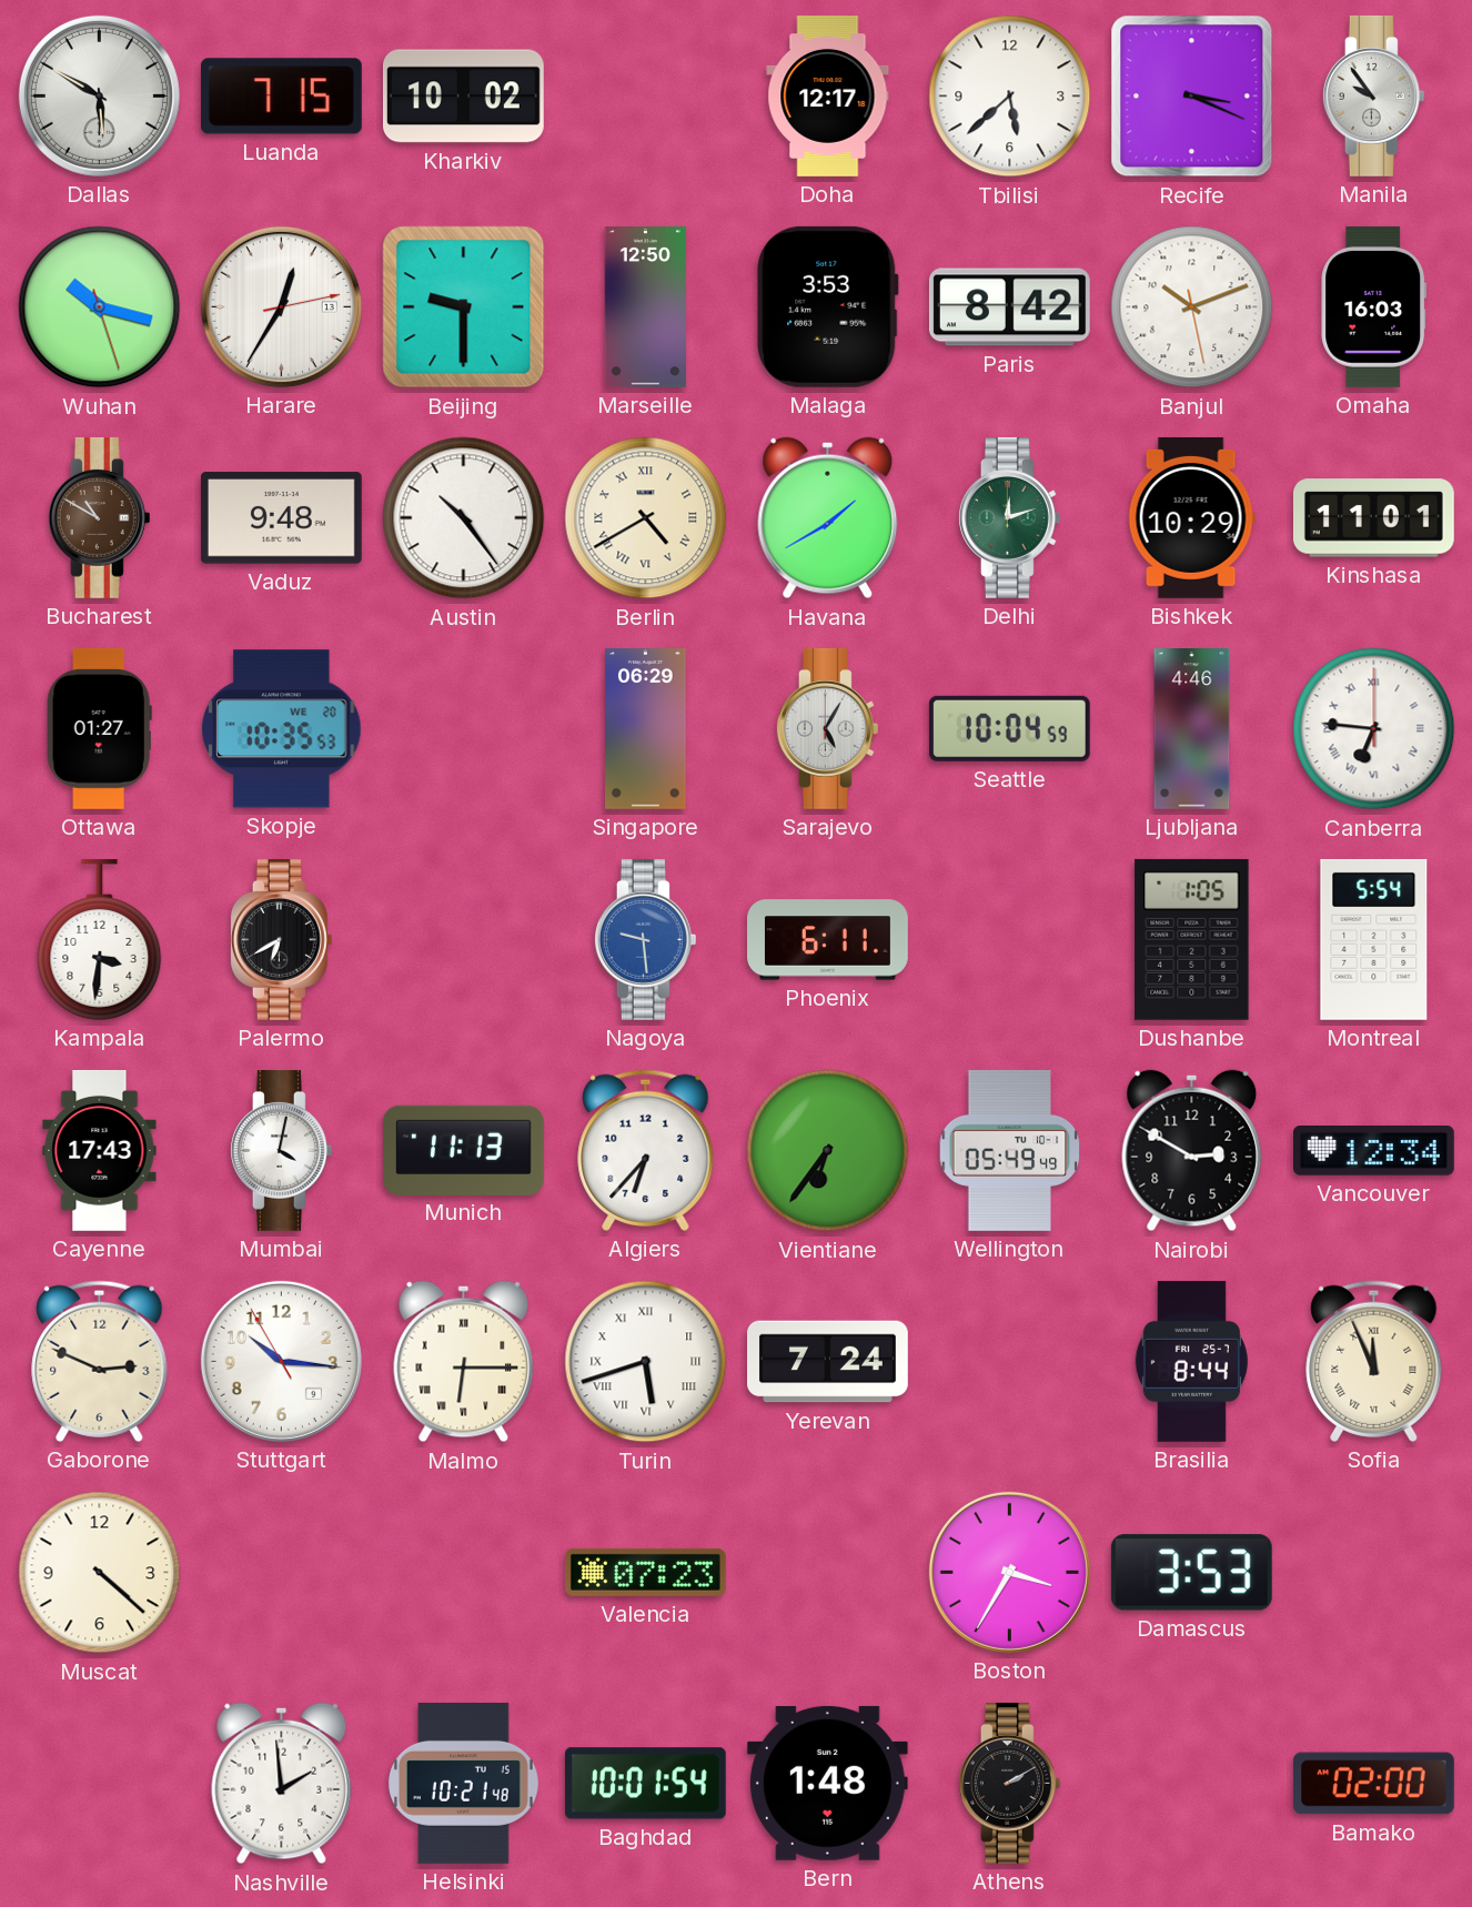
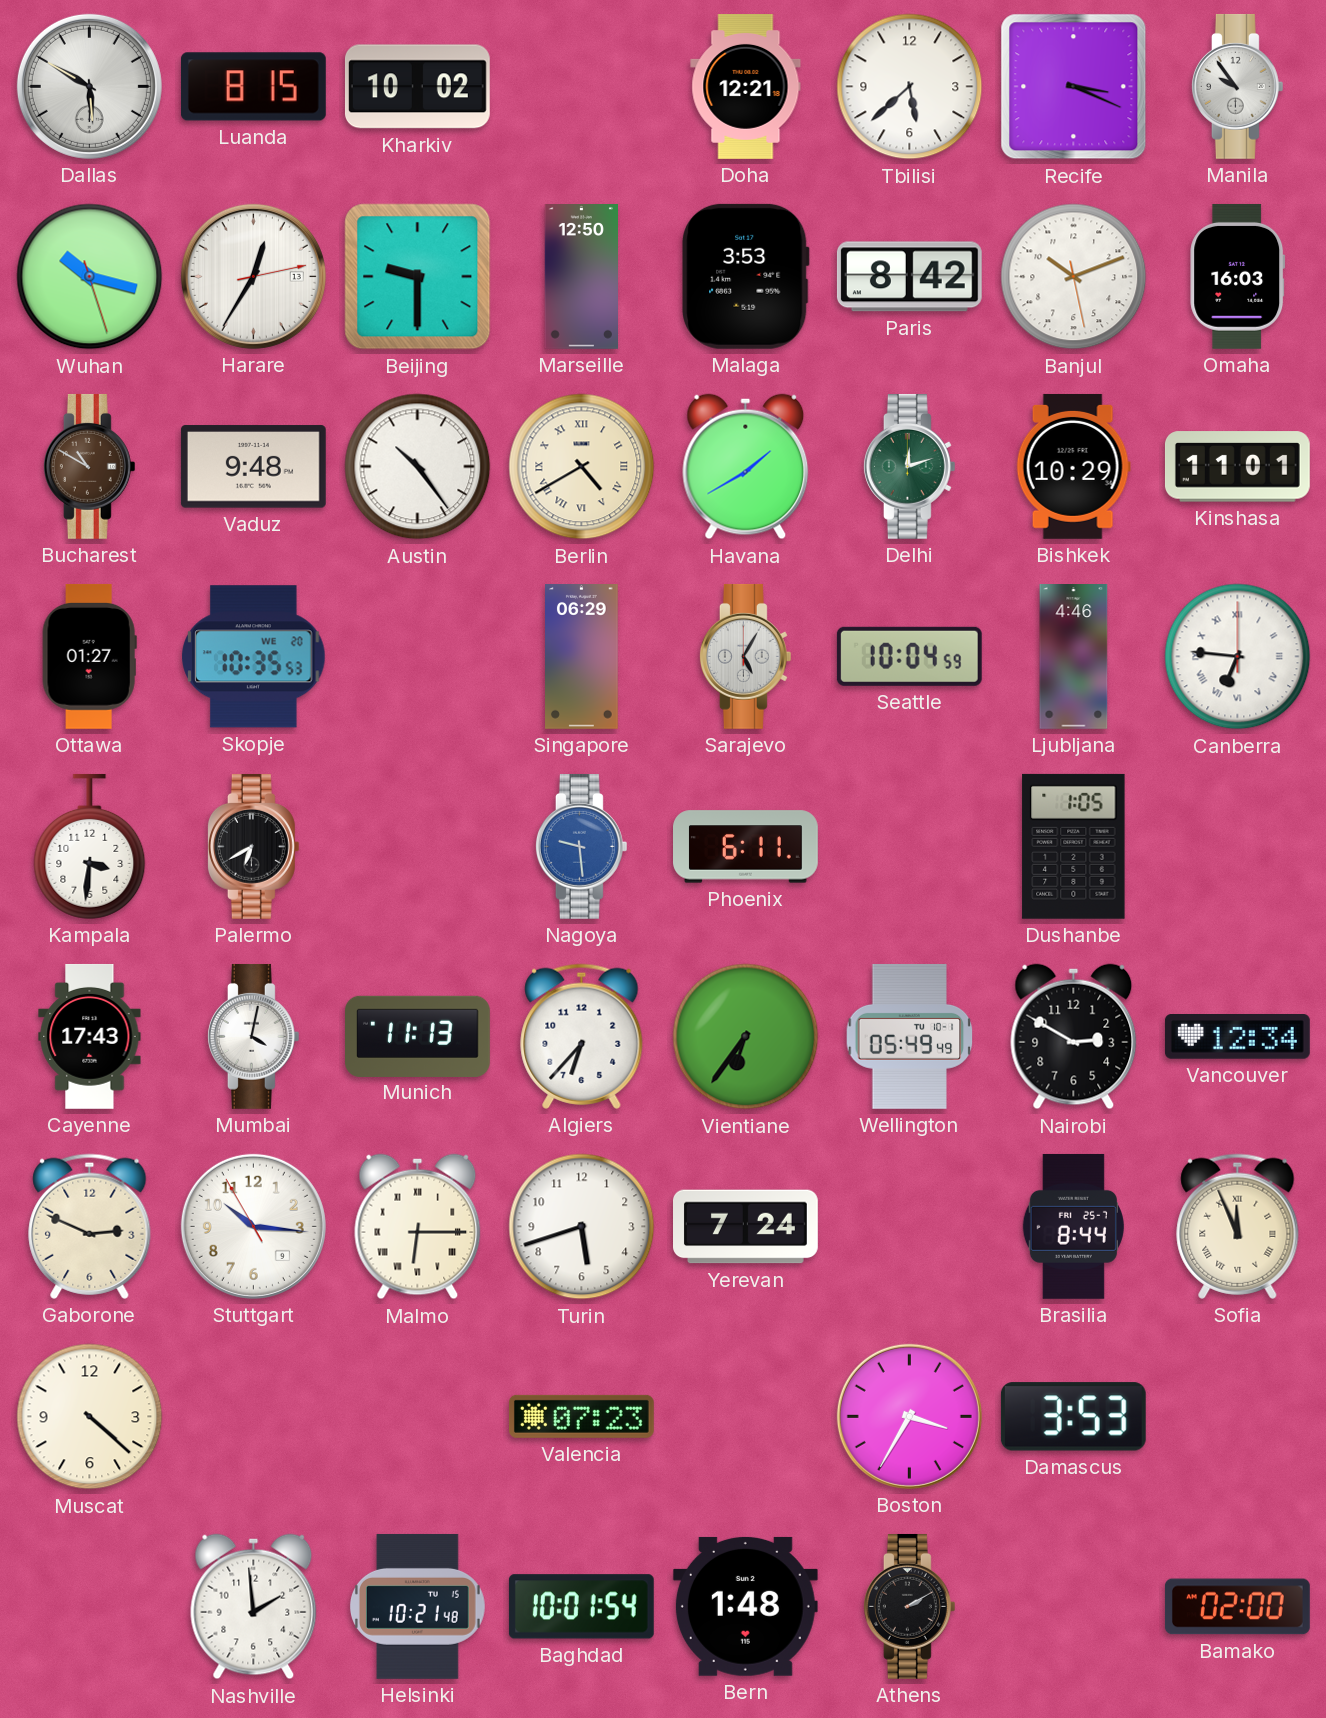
Luanda: 7:15 -> 8:15
Doha: 12:17 -> 12:21
Montreal: 5:54 -> none
Turin numerals: Roman -> Arabic
